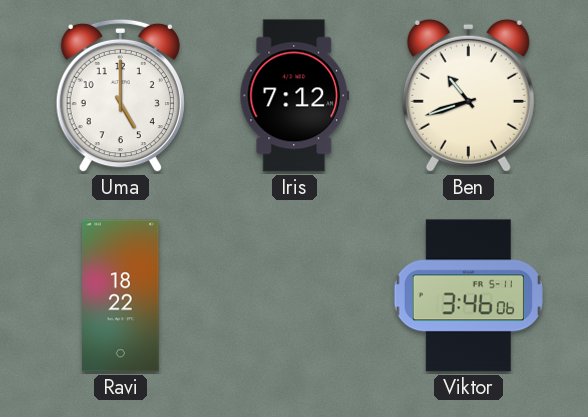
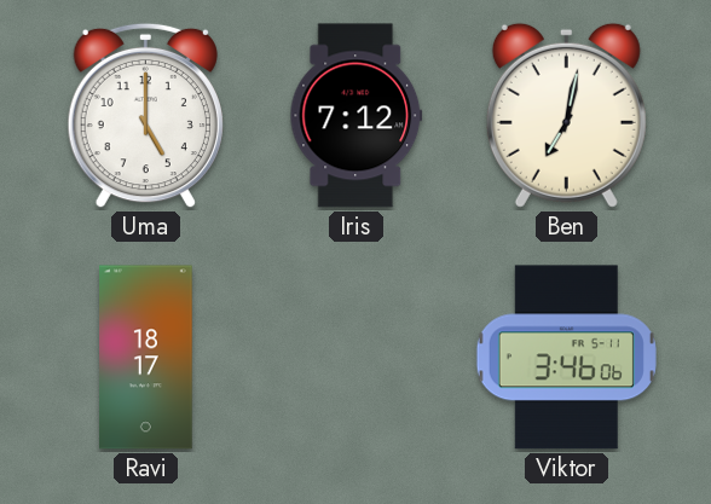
Ben: 10:42 -> 7:02
Ravi: 18:22 -> 18:17
